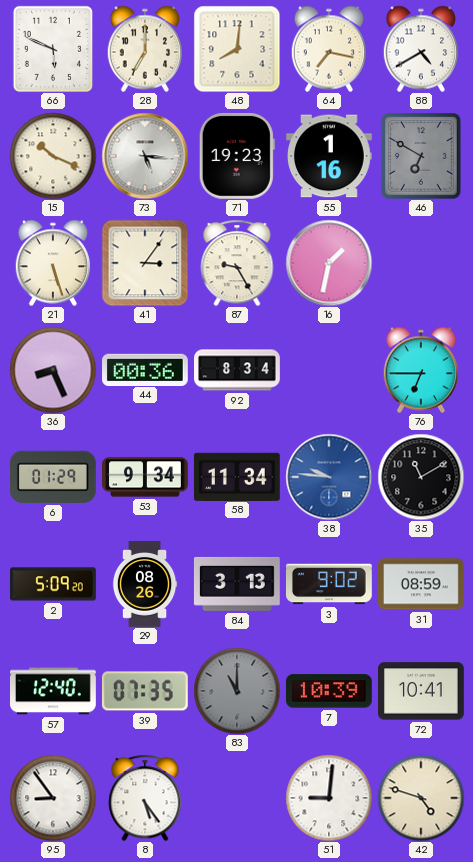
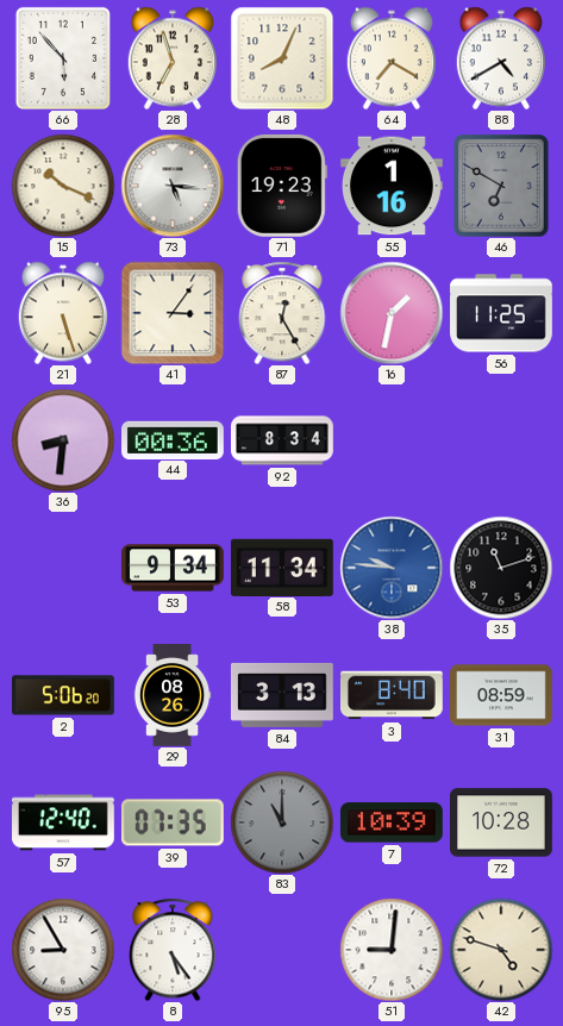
66: 5:49 -> 5:53
28: 7:00 -> 6:57
48: 8:01 -> 8:04
64: 7:17 -> 7:20
87: 9:25 -> 12:25
56: none -> 11:25
36: 8:26 -> 8:31
76: 6:45 -> none
6: 01:29 -> none
35: 11:10 -> 11:12
2: 5:09 -> 5:06
3: 9:02 -> 8:40
72: 10:41 -> 10:28
95: 8:54 -> 8:55
